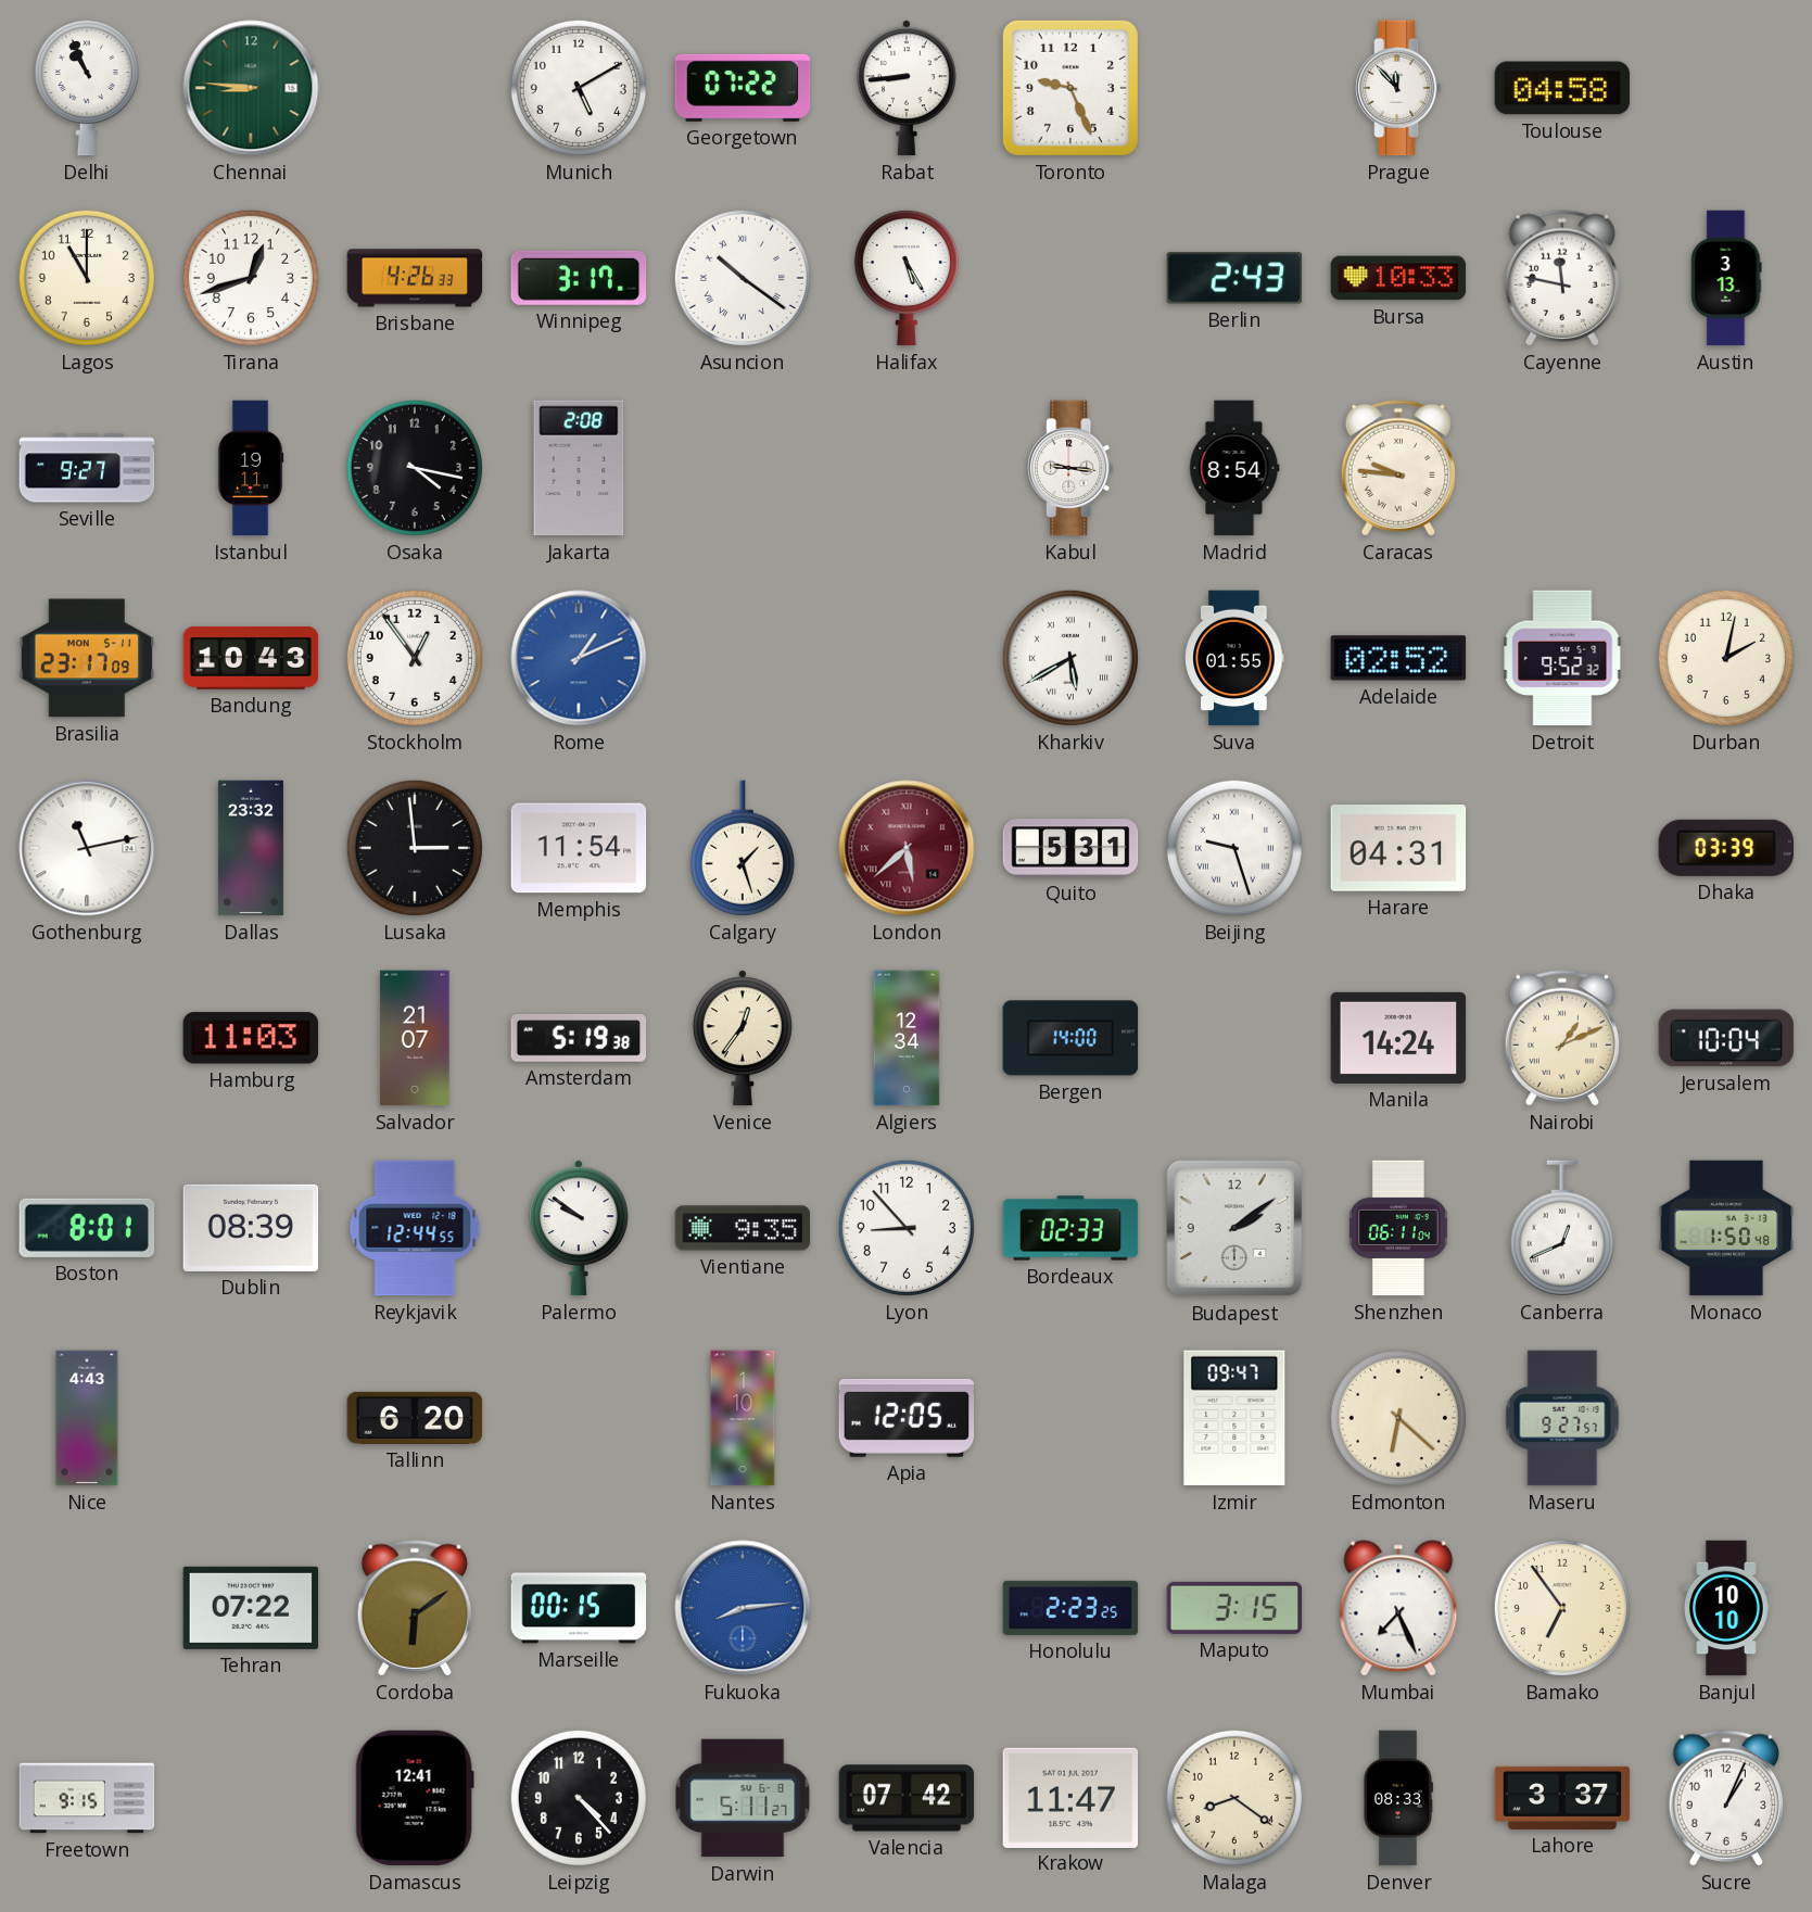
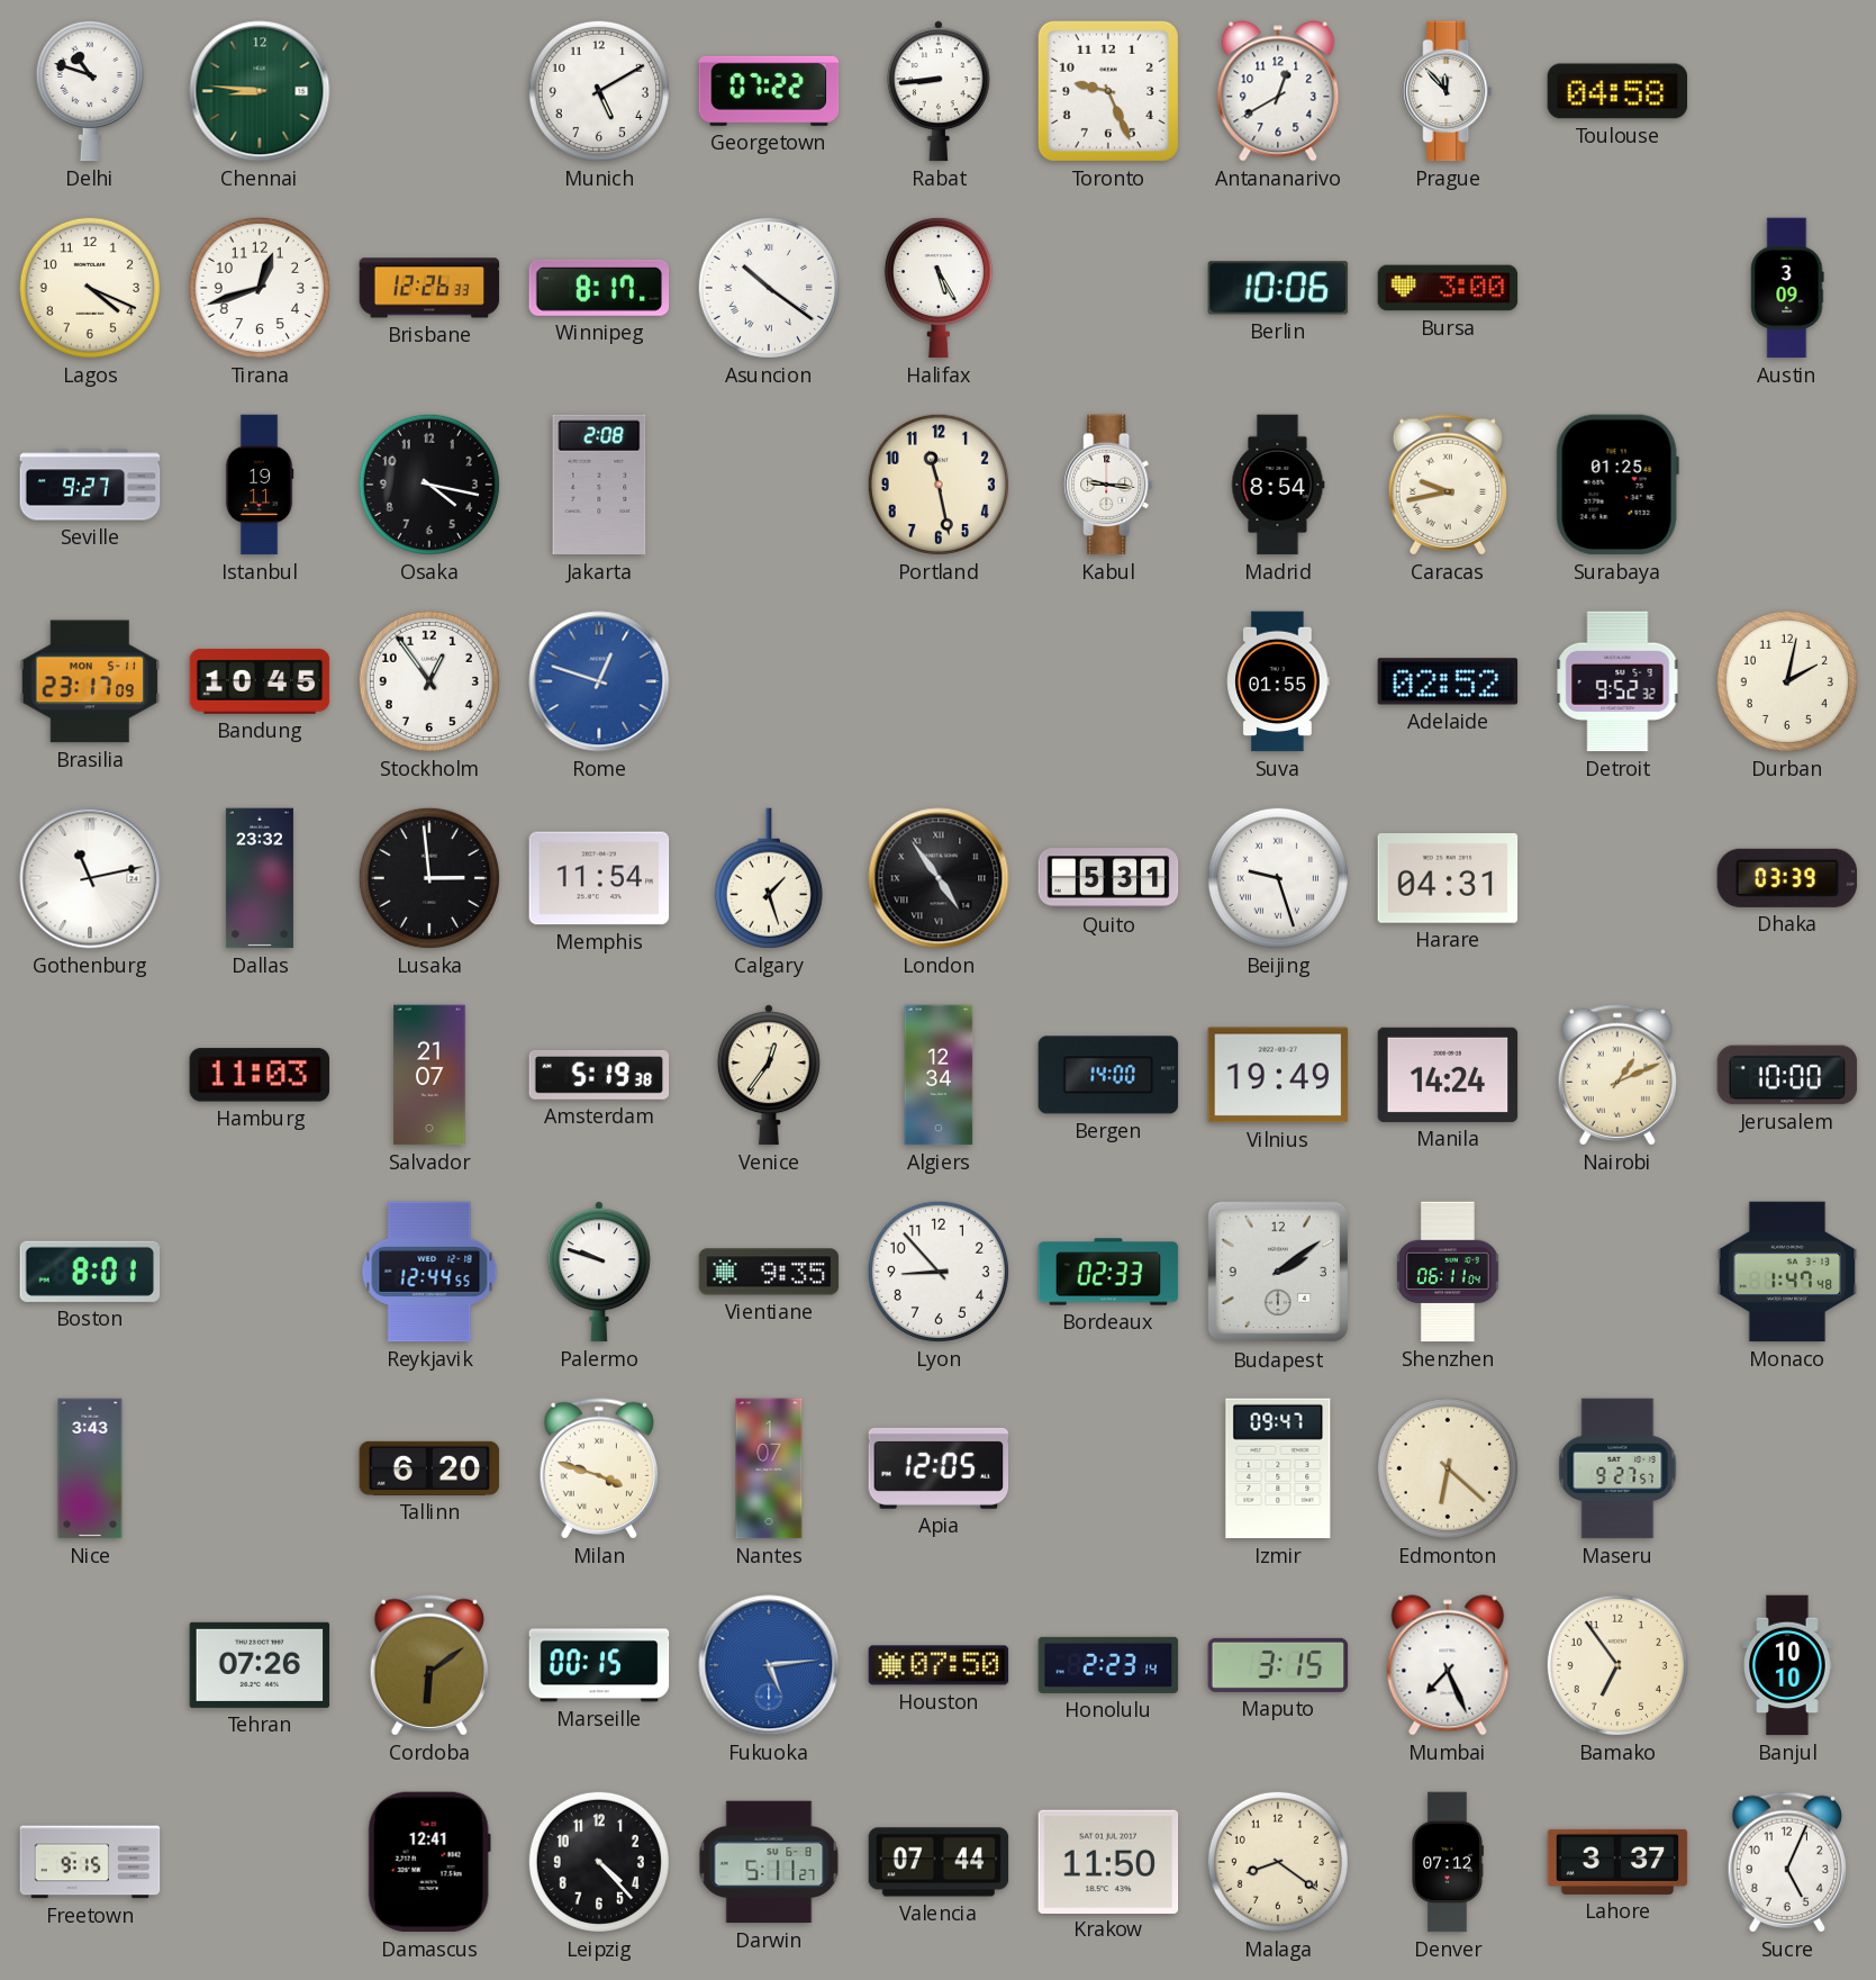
Delhi: 10:56 -> 10:48
Antananarivo: none -> 12:40
Lagos: 11:00 -> 4:19
Brisbane: 4:26 -> 12:26
Winnipeg: 3:17 -> 8:17
Berlin: 2:43 -> 10:06
Bursa: 10:33 -> 3:00
Cayenne: 11:47 -> none
Austin: 3:13 -> 3:09
Portland: none -> 11:28
Caracas: 9:46 -> 9:43
Surabaya: none -> 01:25
Bandung: 10:43 -> 10:45
Rome: 1:11 -> 12:48
Kharkiv: 5:40 -> none
London: 5:38 -> 4:54
London dial: burgundy -> black
Vilnius: none -> 19:49
Jerusalem: 10:04 -> 10:00
Dublin: 08:39 -> none
Palermo: 9:51 -> 9:48
Canberra: 12:41 -> none
Monaco: 1:50 -> 1:47
Nice: 4:43 -> 3:43
Milan: none -> 3:48
Nantes: 1:10 -> 1:07
Tehran: 07:22 -> 07:26
Fukuoka: 8:14 -> 5:14
Houston: none -> 07:50
Honolulu: 2:23:25 -> 2:23:14
Valencia: 07:42 -> 07:44
Krakow: 11:47 -> 11:50
Denver: 08:33 -> 07:12
Sucre: 1:04 -> 5:04
